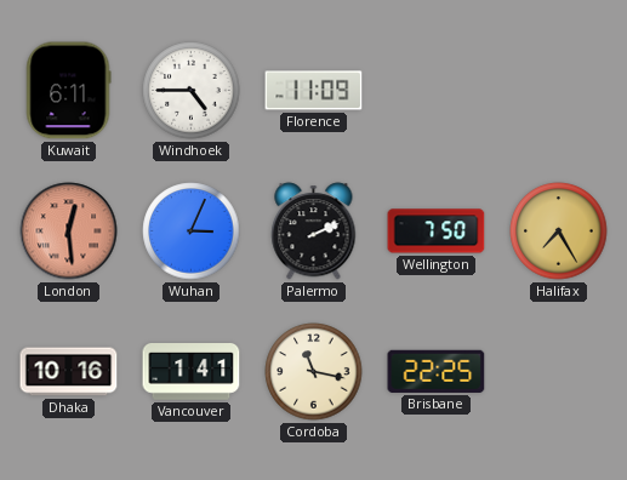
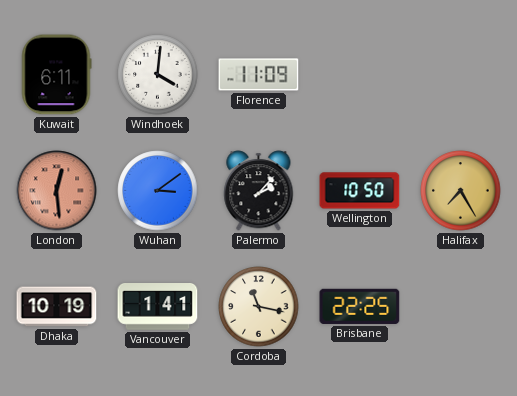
Windhoek: 4:45 -> 4:01
Wuhan: 3:04 -> 3:09
Palermo: 2:11 -> 2:07
Wellington: 7:50 -> 10:50
Dhaka: 10:16 -> 10:19
